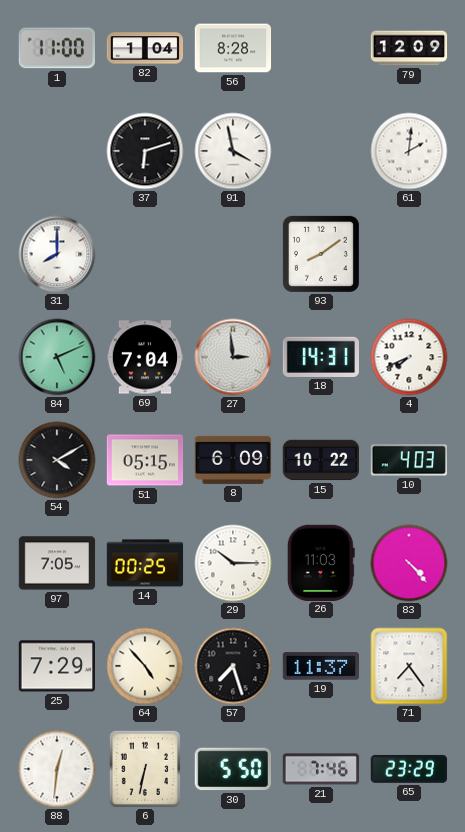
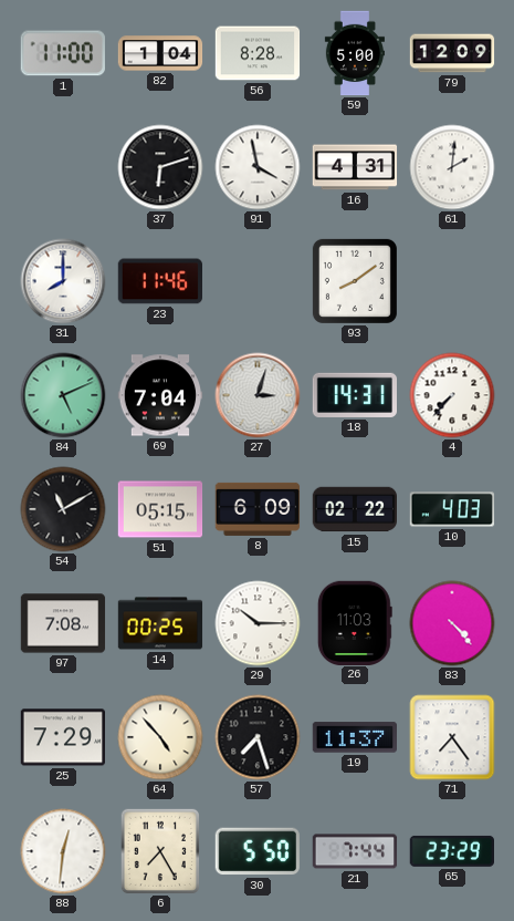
59: none -> 5:00
16: none -> 4:31
23: none -> 11:46
27: 2:59 -> 3:03
4: 7:41 -> 7:37
54: 4:10 -> 11:10
15: 10:22 -> 02:22
97: 7:05 -> 7:08
6: 6:32 -> 7:25
21: 7:46 -> 7:44
